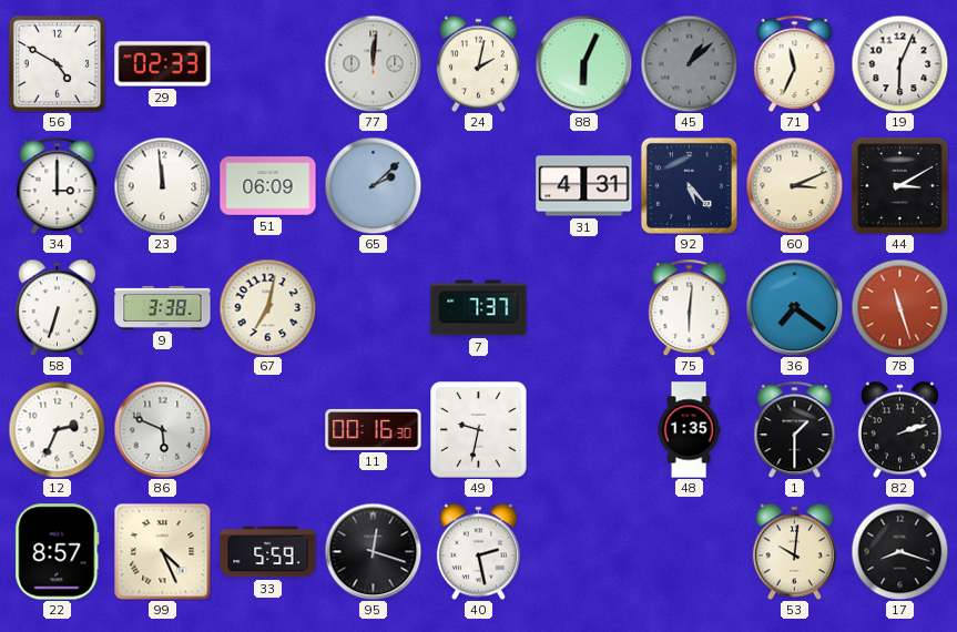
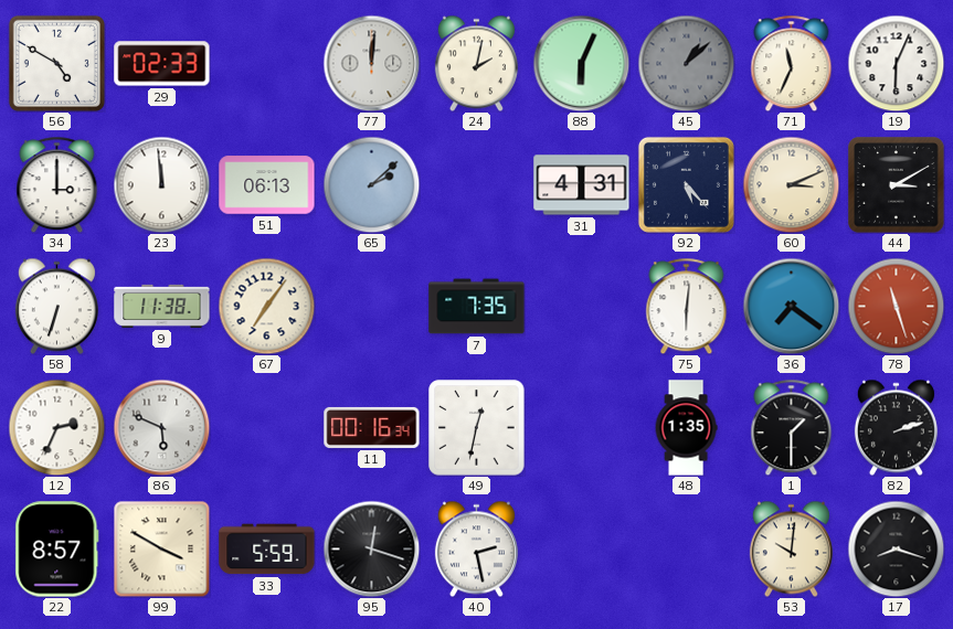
51: 06:09 -> 06:13
9: 3:38 -> 11:38
67: 7:02 -> 7:06
7: 7:37 -> 7:35
11: 00:16:30 -> 00:16:34
49: 9:32 -> 12:32
99: 4:26 -> 3:50
